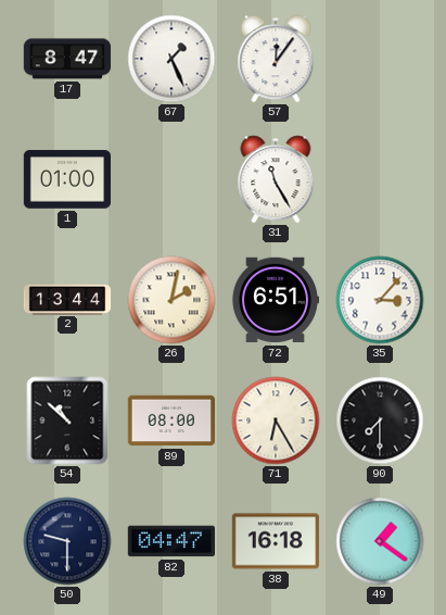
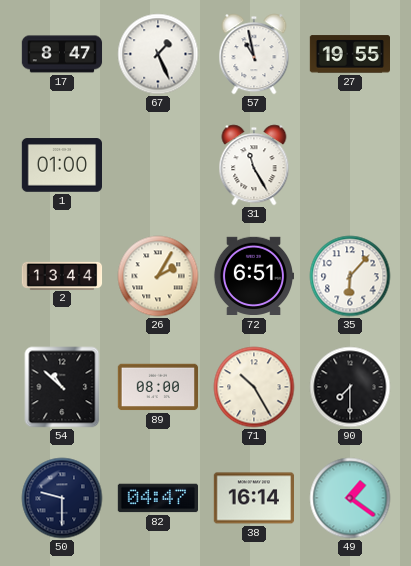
57: 12:06 -> 10:58
27: none -> 19:55
26: 2:02 -> 2:05
35: 3:07 -> 6:07
71: 6:25 -> 10:25
38: 16:18 -> 16:14
